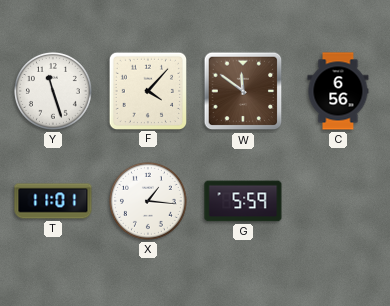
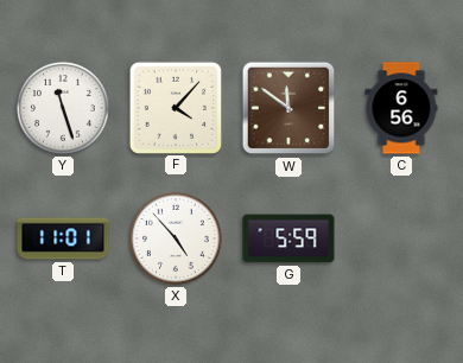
X: 1:16 -> 4:53
